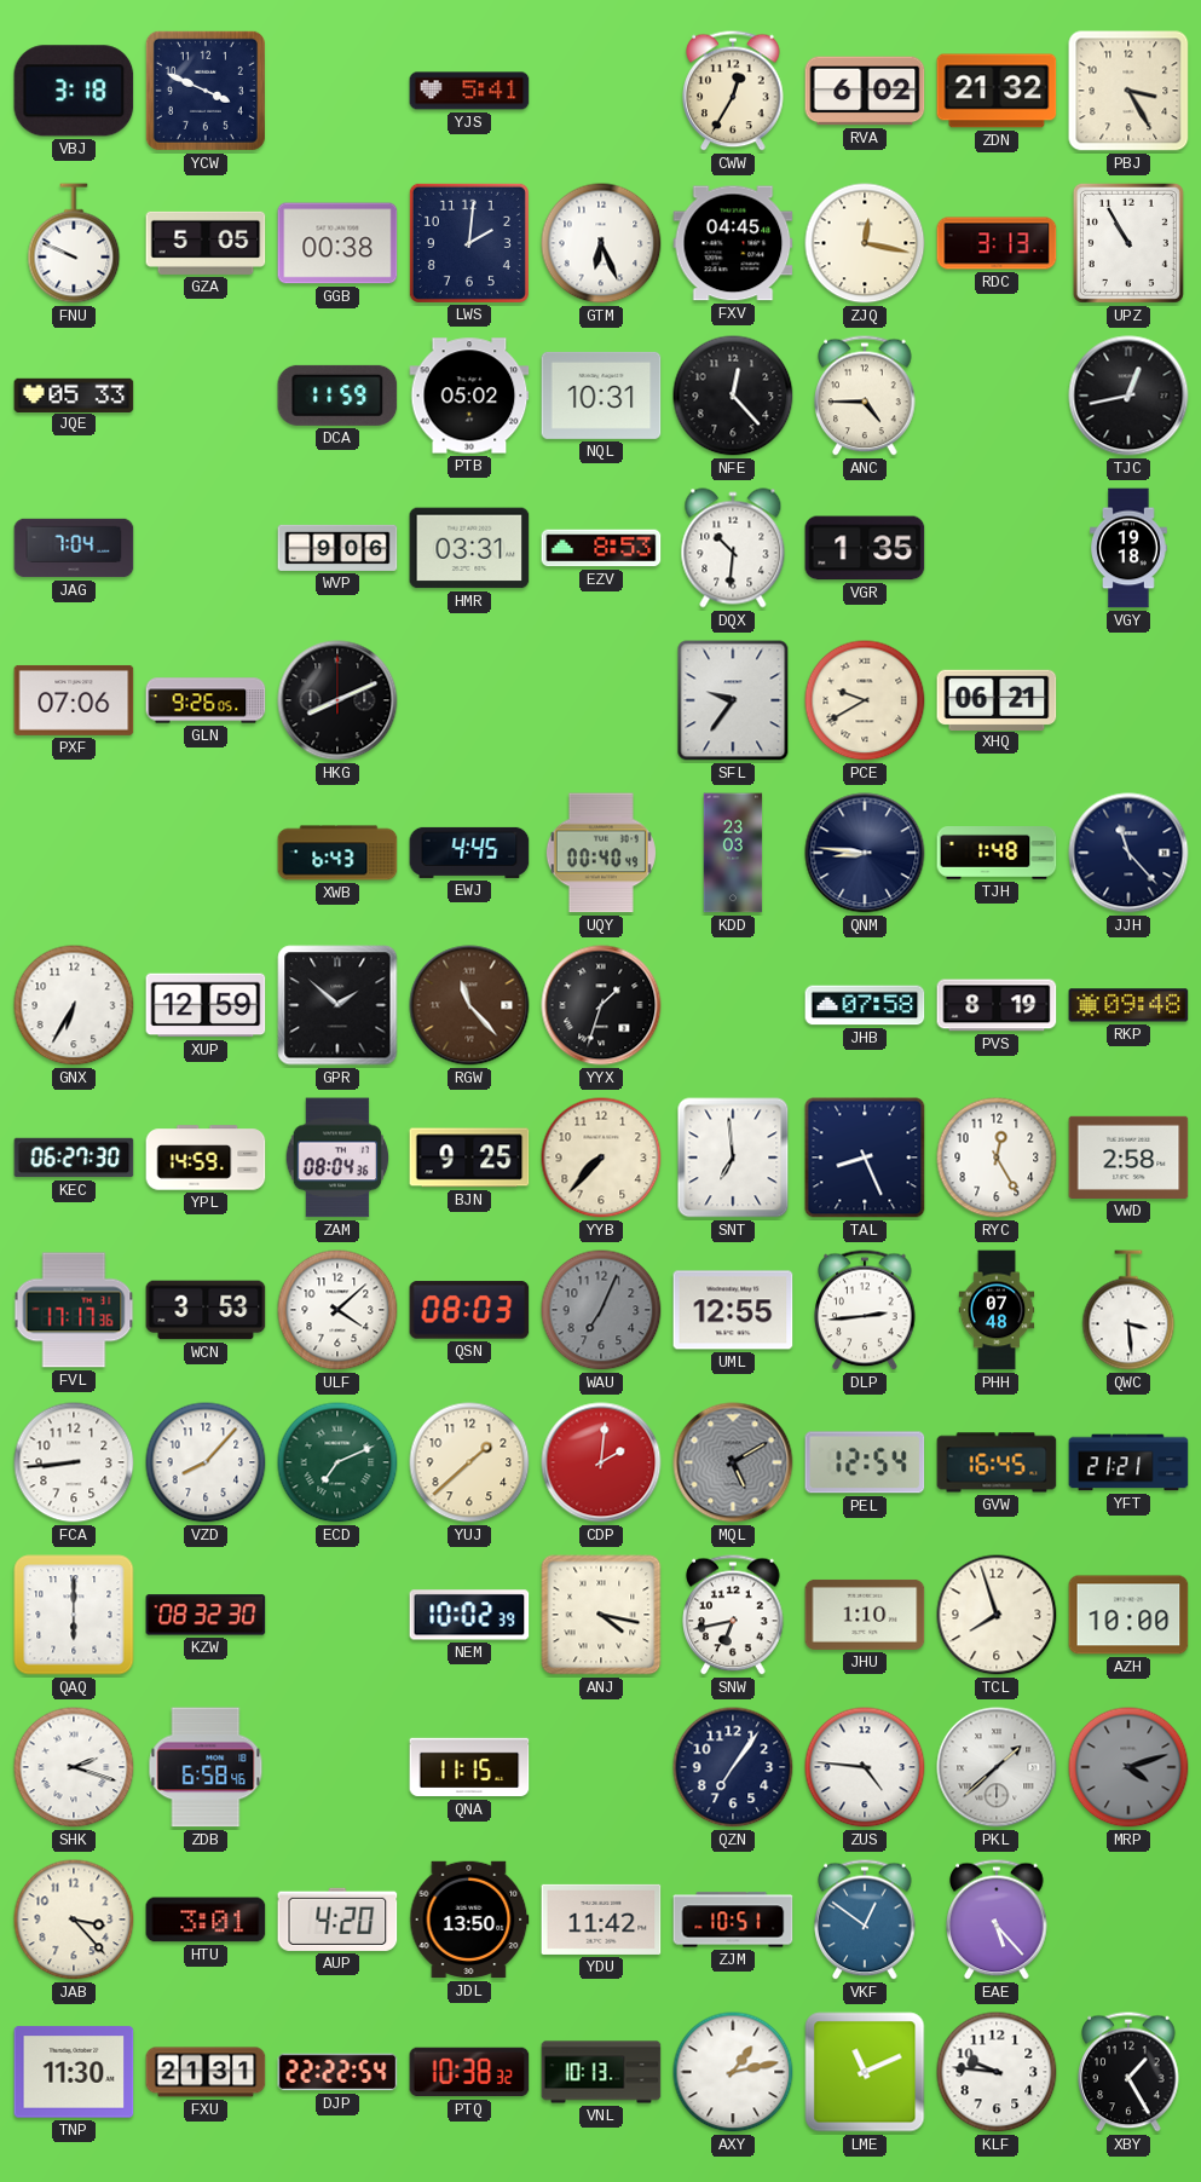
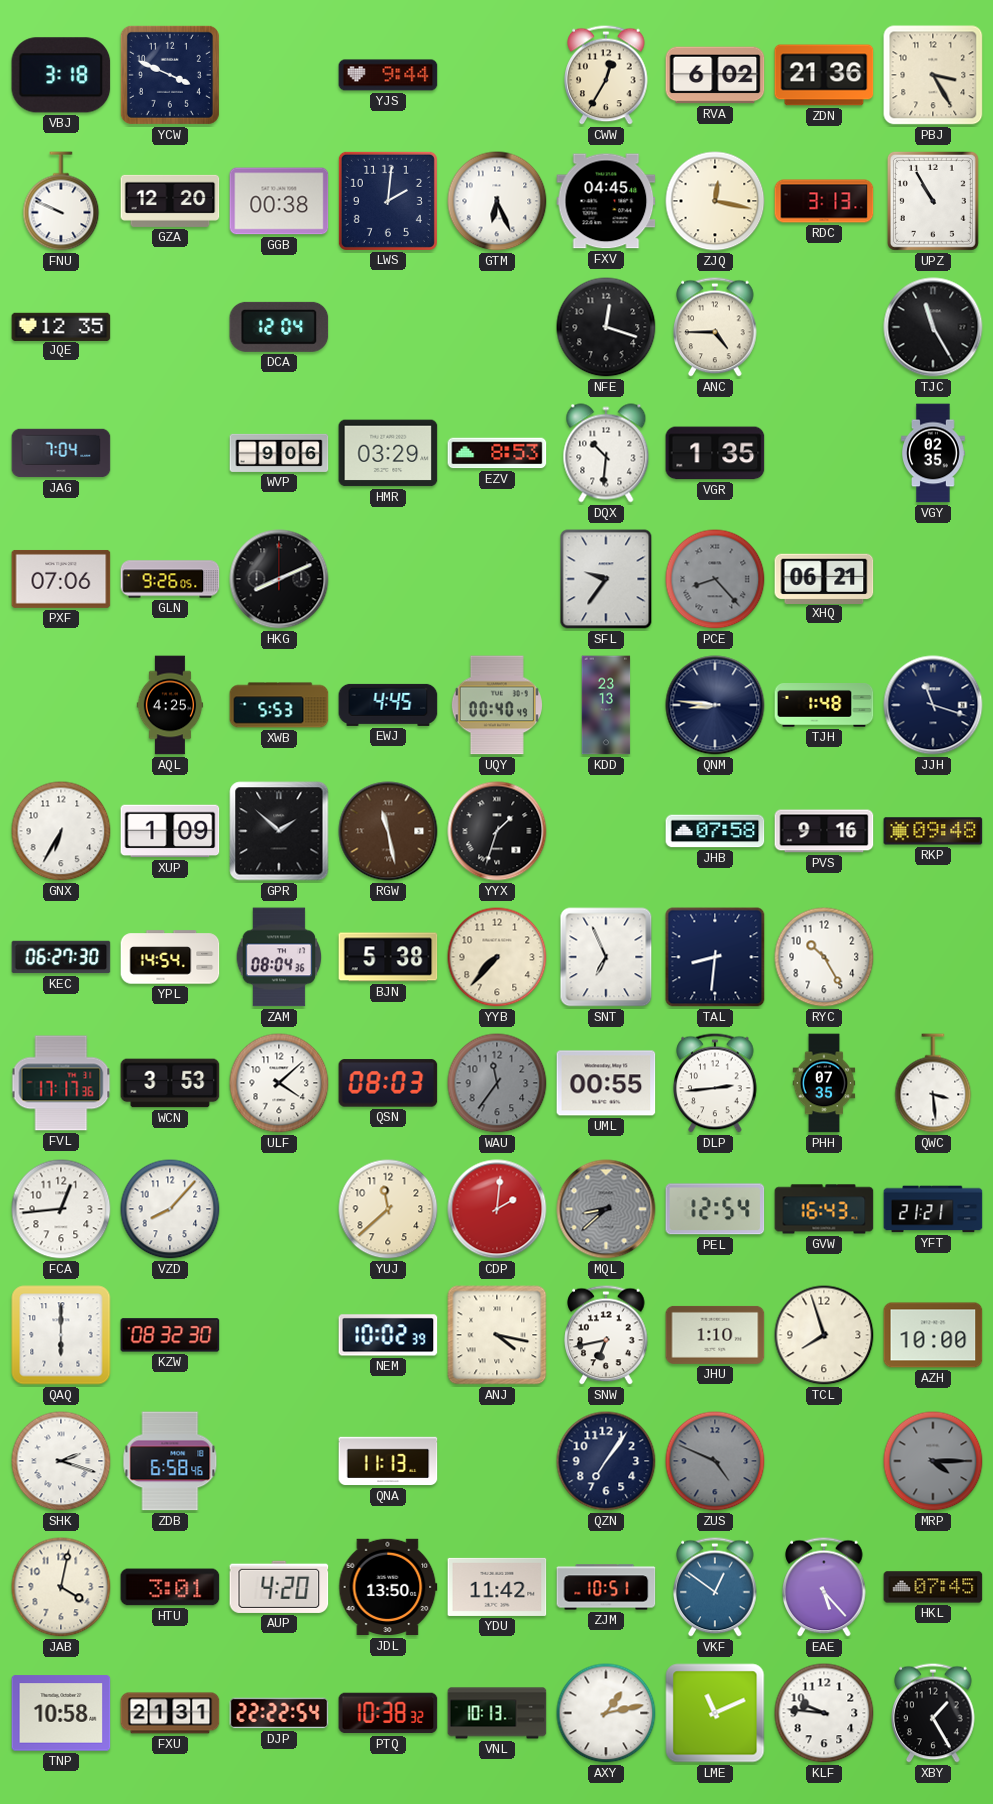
YJS: 5:41 -> 9:44
ZDN: 21:32 -> 21:36
GZA: 5:05 -> 12:20
JQE: 05:33 -> 12:35
DCA: 11:59 -> 12:04
PTB: 05:02 -> none
NQL: 10:31 -> none
NFE: 12:23 -> 12:18
TJC: 12:43 -> 11:25
HMR: 03:31 -> 03:29
VGY: 19:18 -> 02:35
PCE: 9:40 -> 8:23
PCE dial: cream -> grey
AQL: none -> 4:25
XWB: 6:43 -> 5:53
KDD: 23:03 -> 23:13
JJH: 11:23 -> 11:18
XUP: 12:59 -> 1:09
RGW: 11:23 -> 11:28
PVS: 8:19 -> 9:16
YPL: 14:59 -> 14:54
BJN: 9:25 -> 5:38
SNT: 6:59 -> 6:56
TAL: 8:26 -> 8:31
RYC: 12:25 -> 10:25
VWD: 2:58 -> none
WAU: 7:04 -> 11:36
UML: 12:55 -> 00:55
PHH: 07:48 -> 07:35
FCA: 8:44 -> 12:44
ECD: 7:11 -> none
YUJ: 1:38 -> 11:38
MQL: 5:10 -> 8:38
GVW: 16:45 -> 16:43
QNA: 11:15 -> 11:13
ZUS: 4:46 -> 4:49
ZUS dial: white -> grey
PKL: 1:38 -> none
MRP: 4:12 -> 4:15
JAB: 3:23 -> 4:02
HKL: none -> 07:45
TNP: 11:30 -> 10:58
